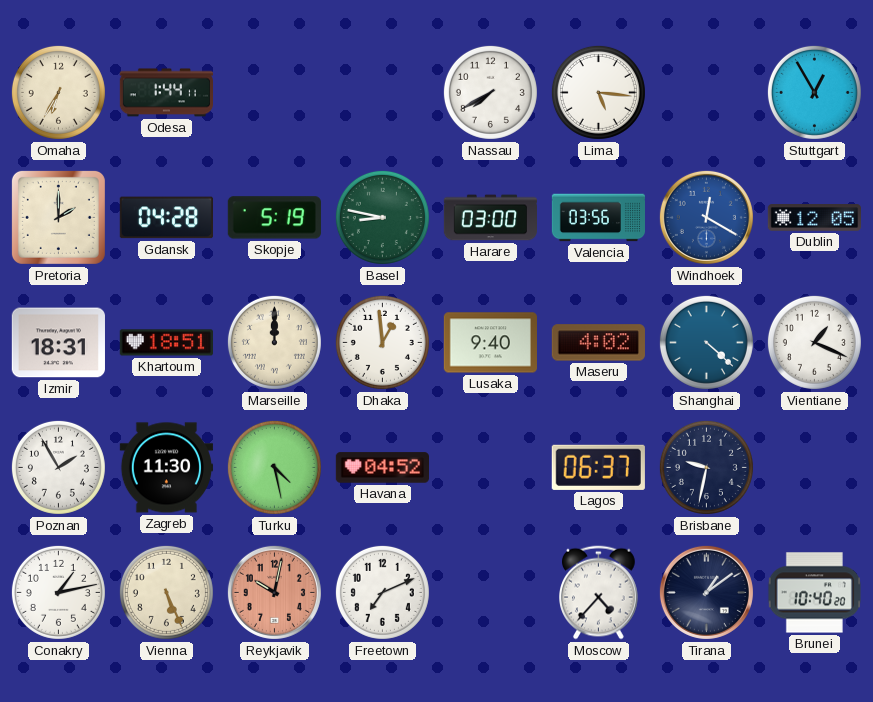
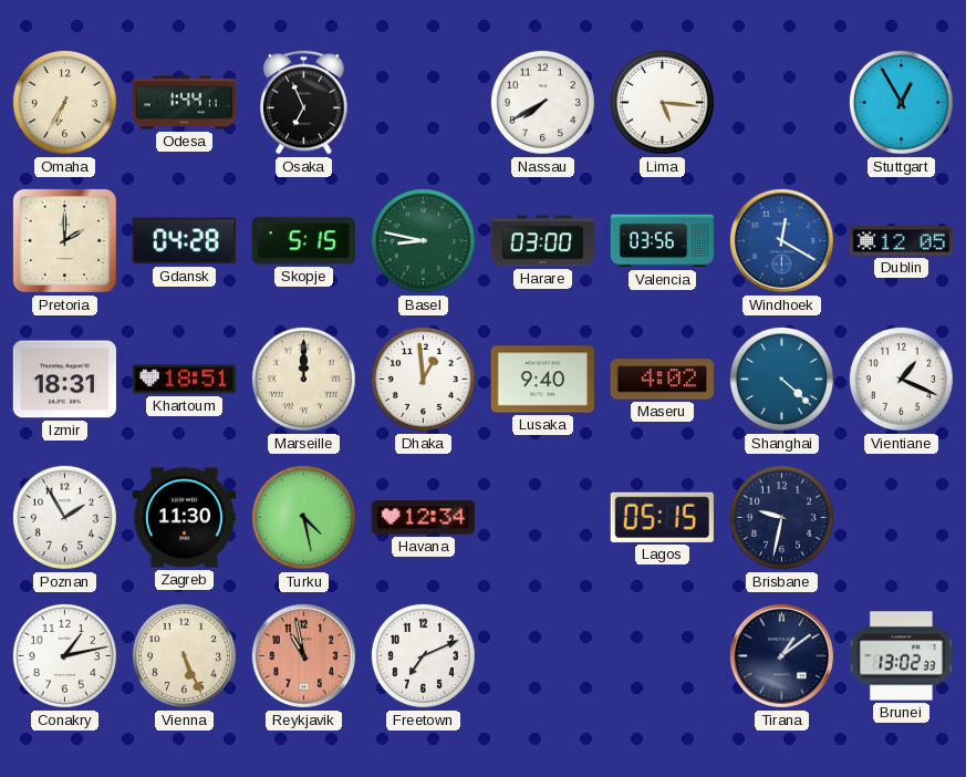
Osaka: none -> 6:56
Skopje: 5:19 -> 5:15
Havana: 04:52 -> 12:34
Lagos: 06:37 -> 05:15
Reykjavik: 10:02 -> 10:58
Moscow: 4:37 -> none
Brunei: 10:40 -> 13:02
